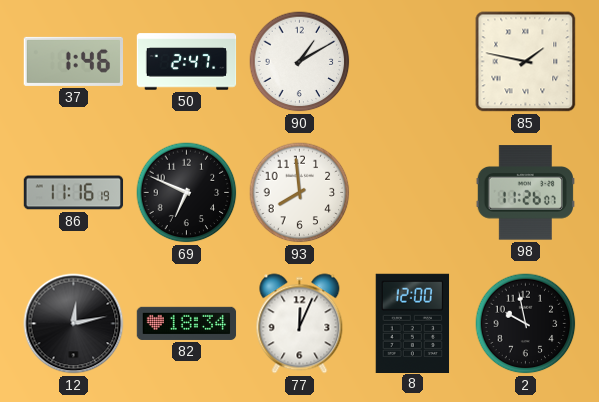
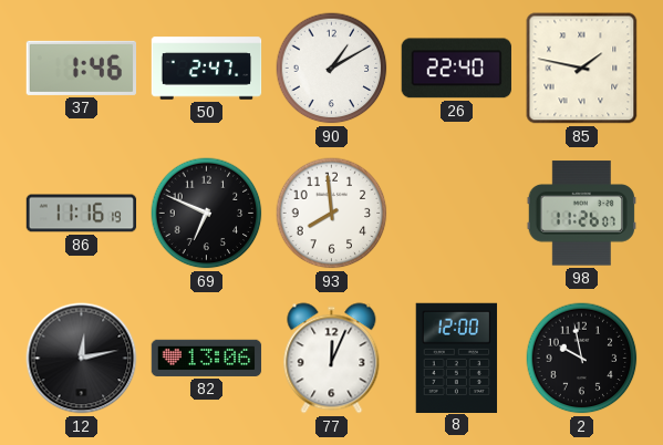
26: none -> 22:40
82: 18:34 -> 13:06
